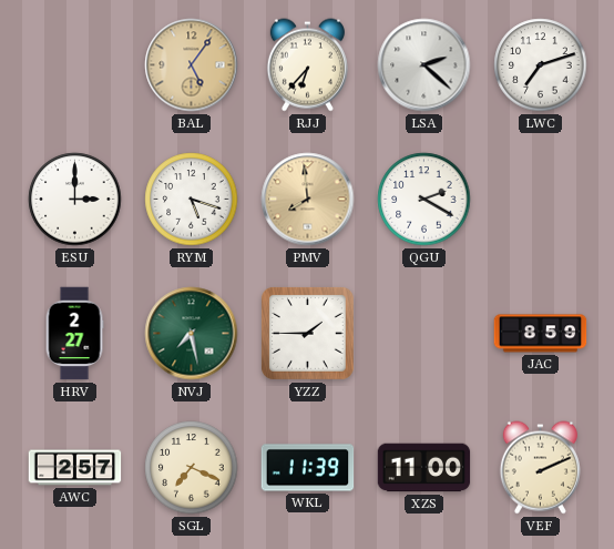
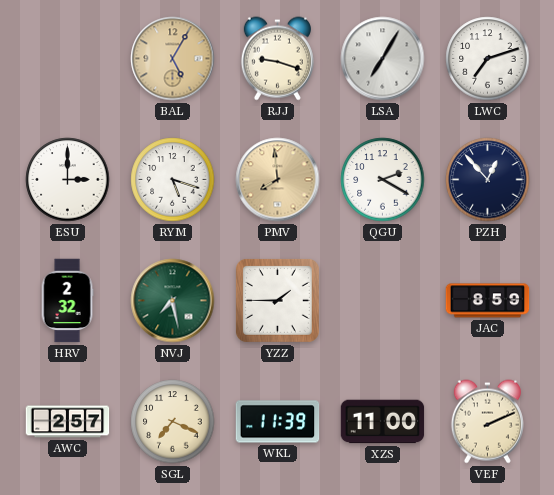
BAL: 5:06 -> 5:05
RJJ: 6:37 -> 9:18
LSA: 2:22 -> 7:05
PZH: none -> 12:53
HRV: 2:27 -> 2:32
